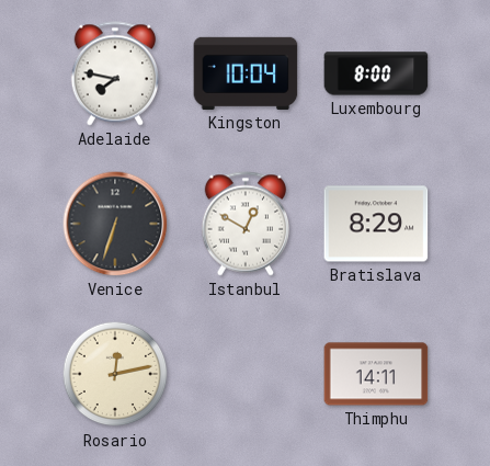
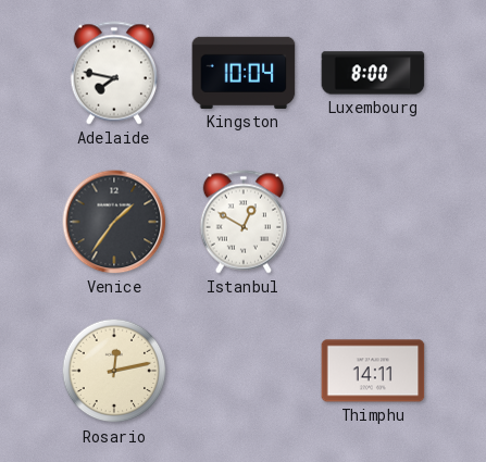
Venice: 6:33 -> 1:36
Bratislava: 8:29 -> none
